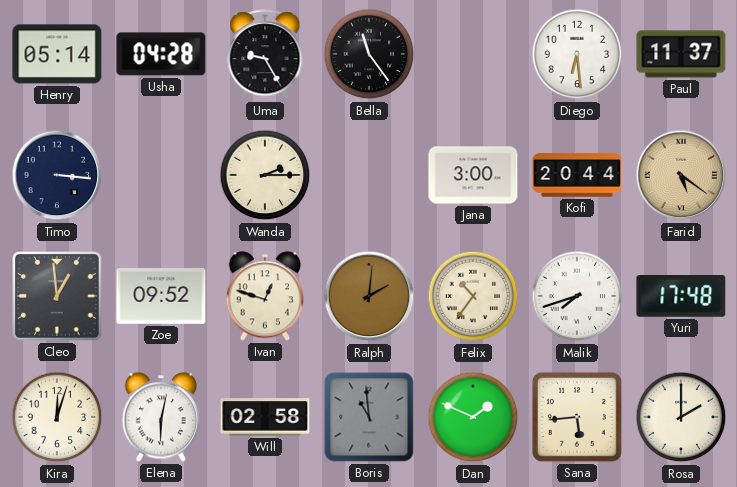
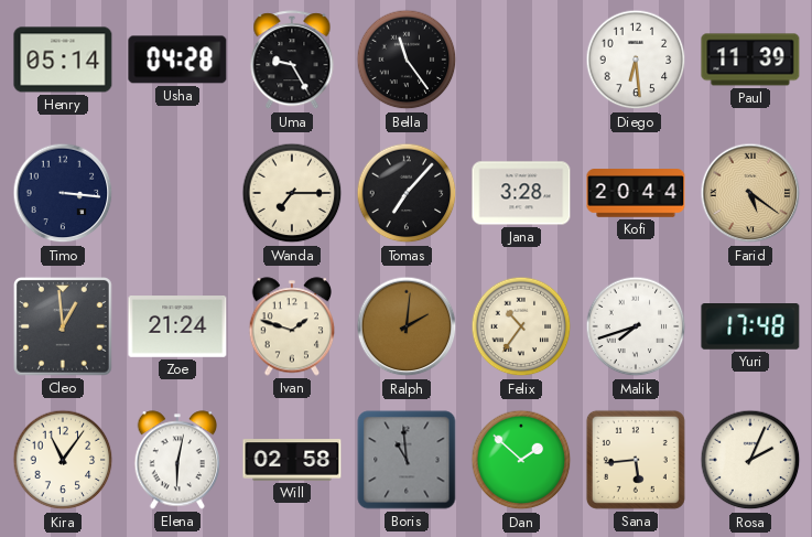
Paul: 11:37 -> 11:39
Wanda: 2:15 -> 7:15
Tomas: none -> 7:07
Jana: 3:00 -> 3:28
Zoe: 09:52 -> 21:24
Ivan: 12:48 -> 1:48
Kira: 12:03 -> 11:06
Dan: 1:49 -> 1:52
Rosa: 2:00 -> 2:04
